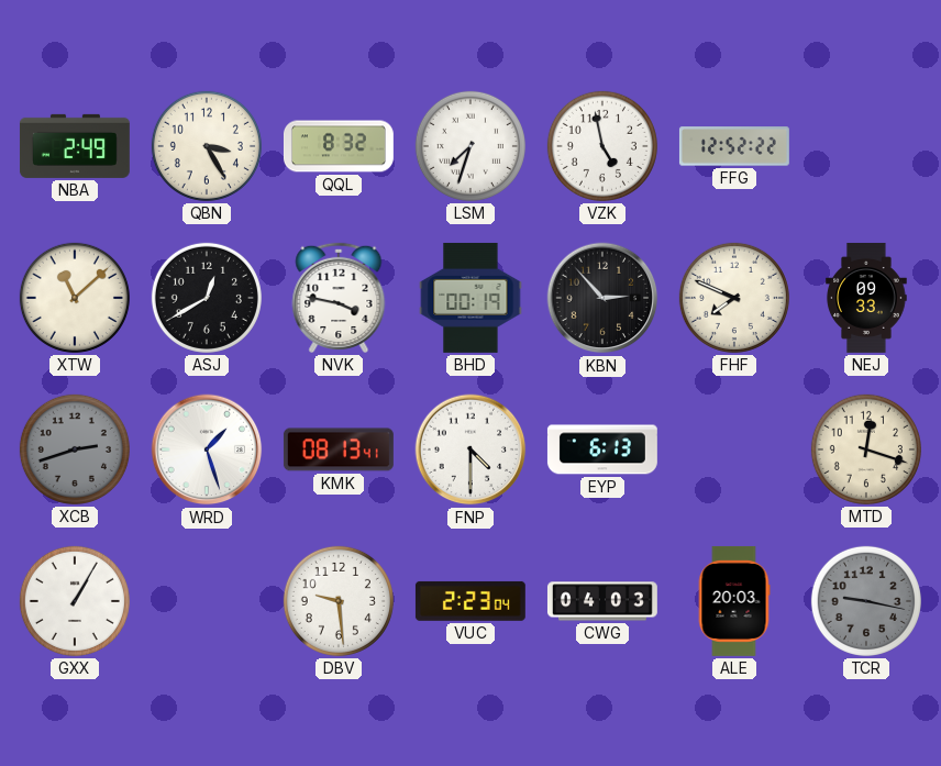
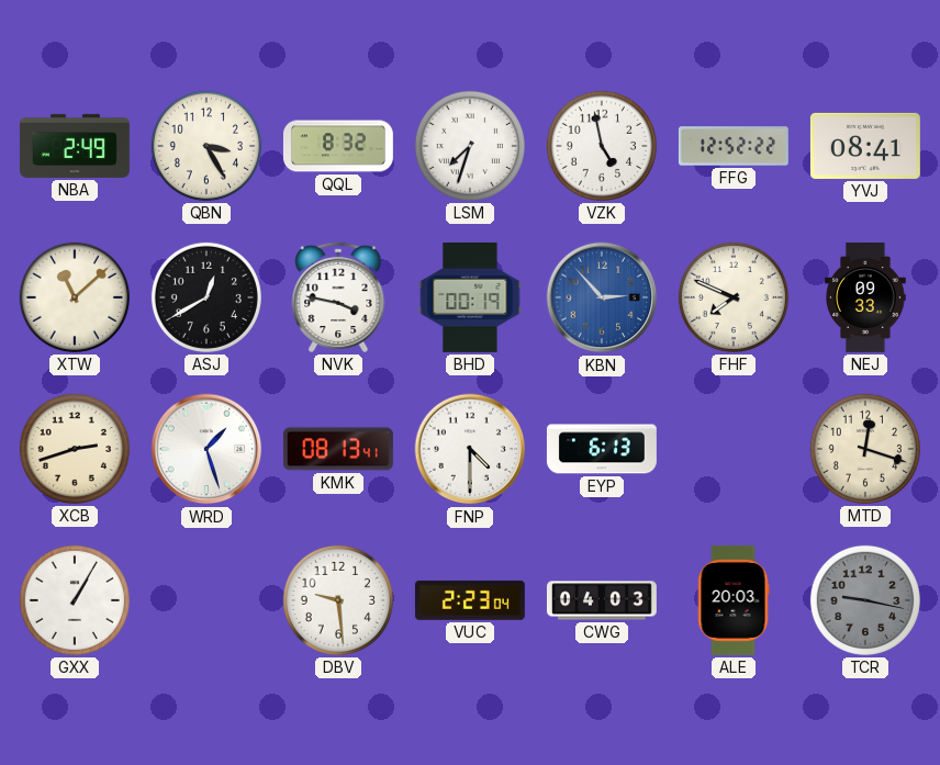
YVJ: none -> 08:41
KBN dial: black -> blue
XCB dial: grey -> cream
